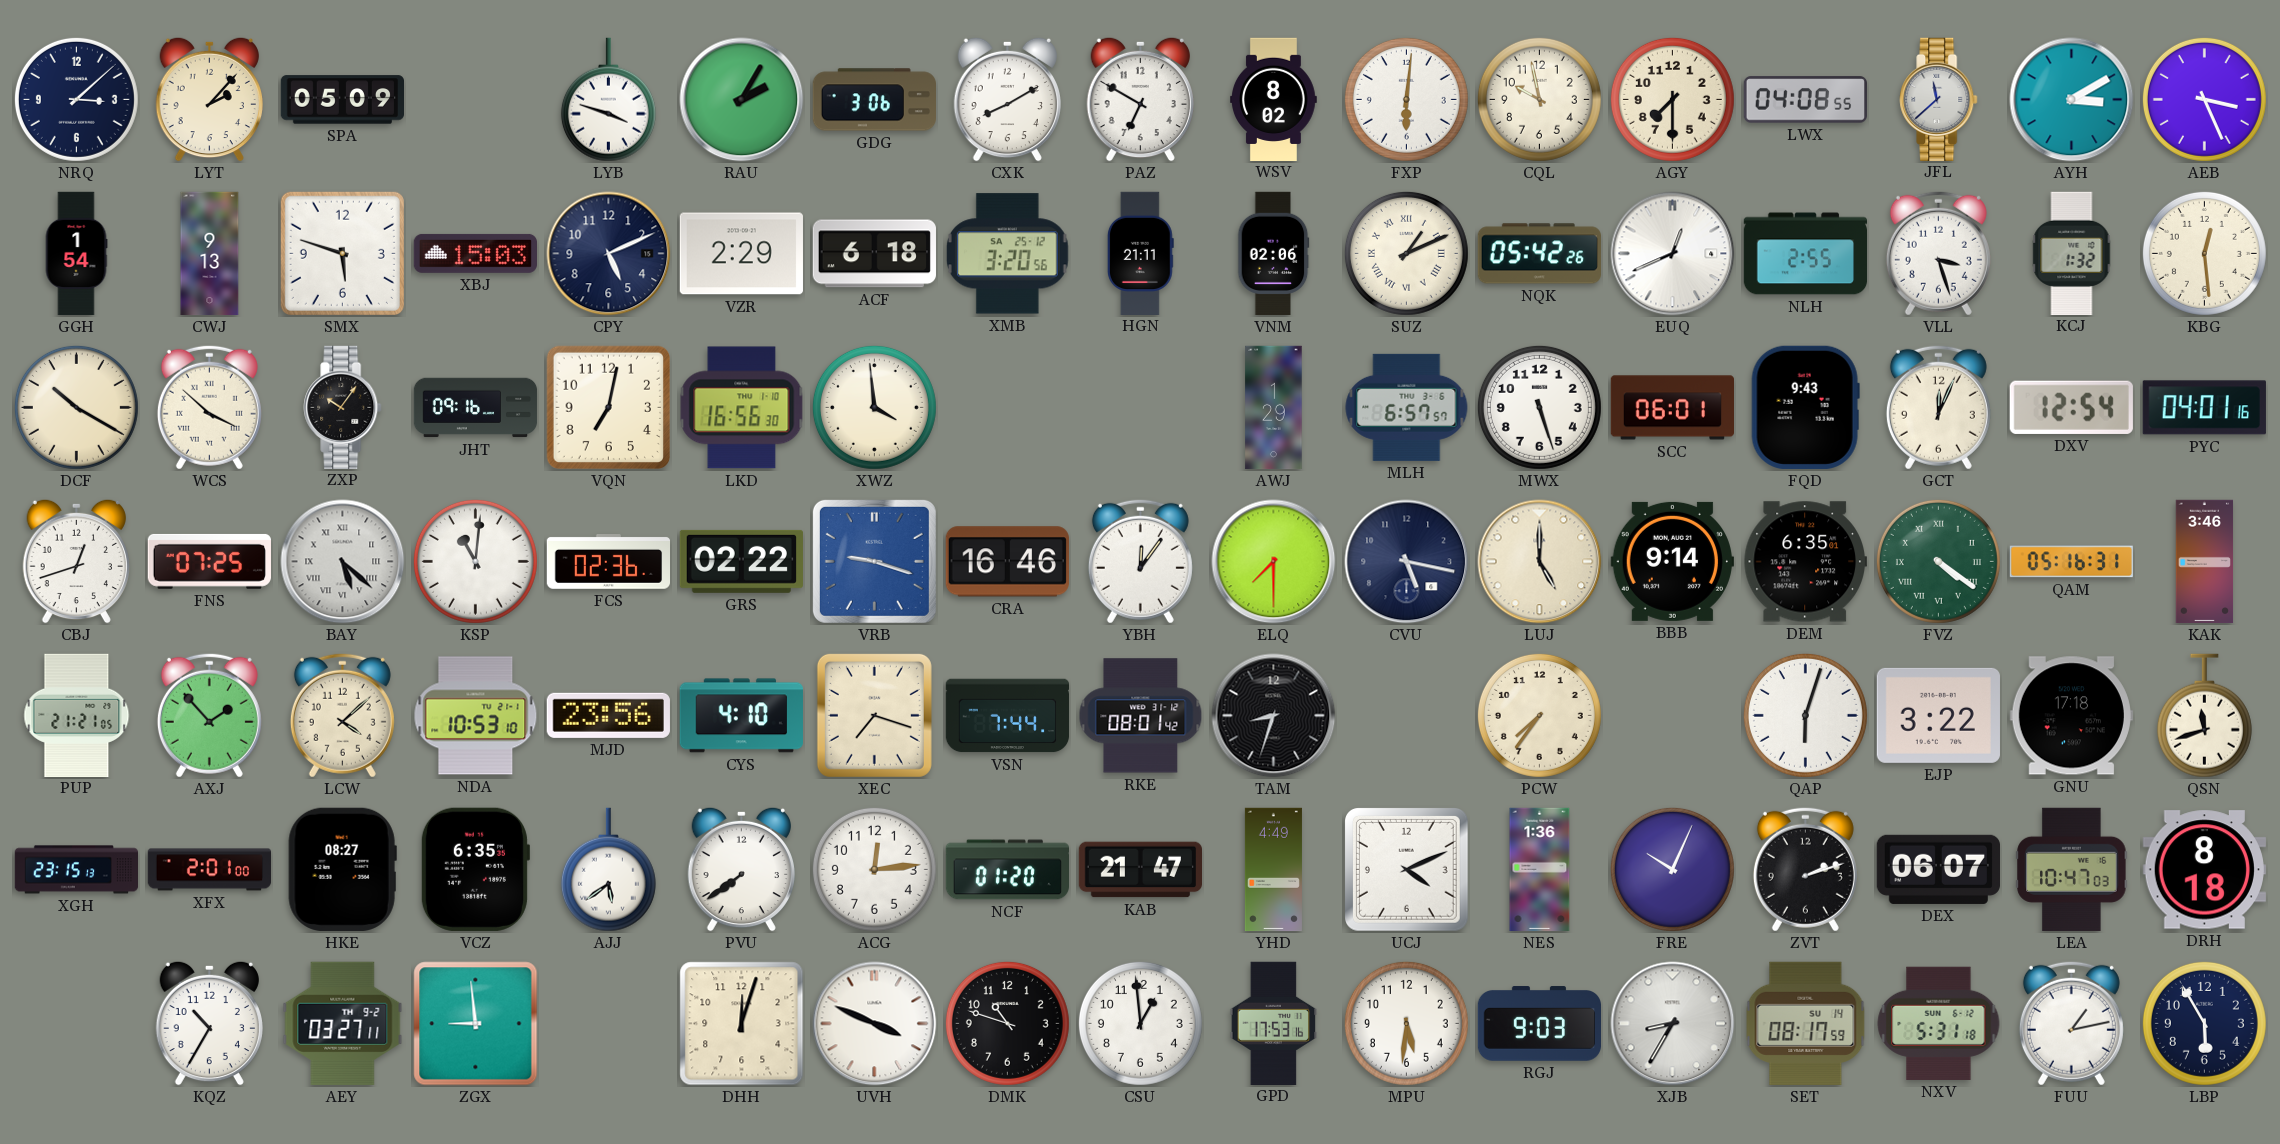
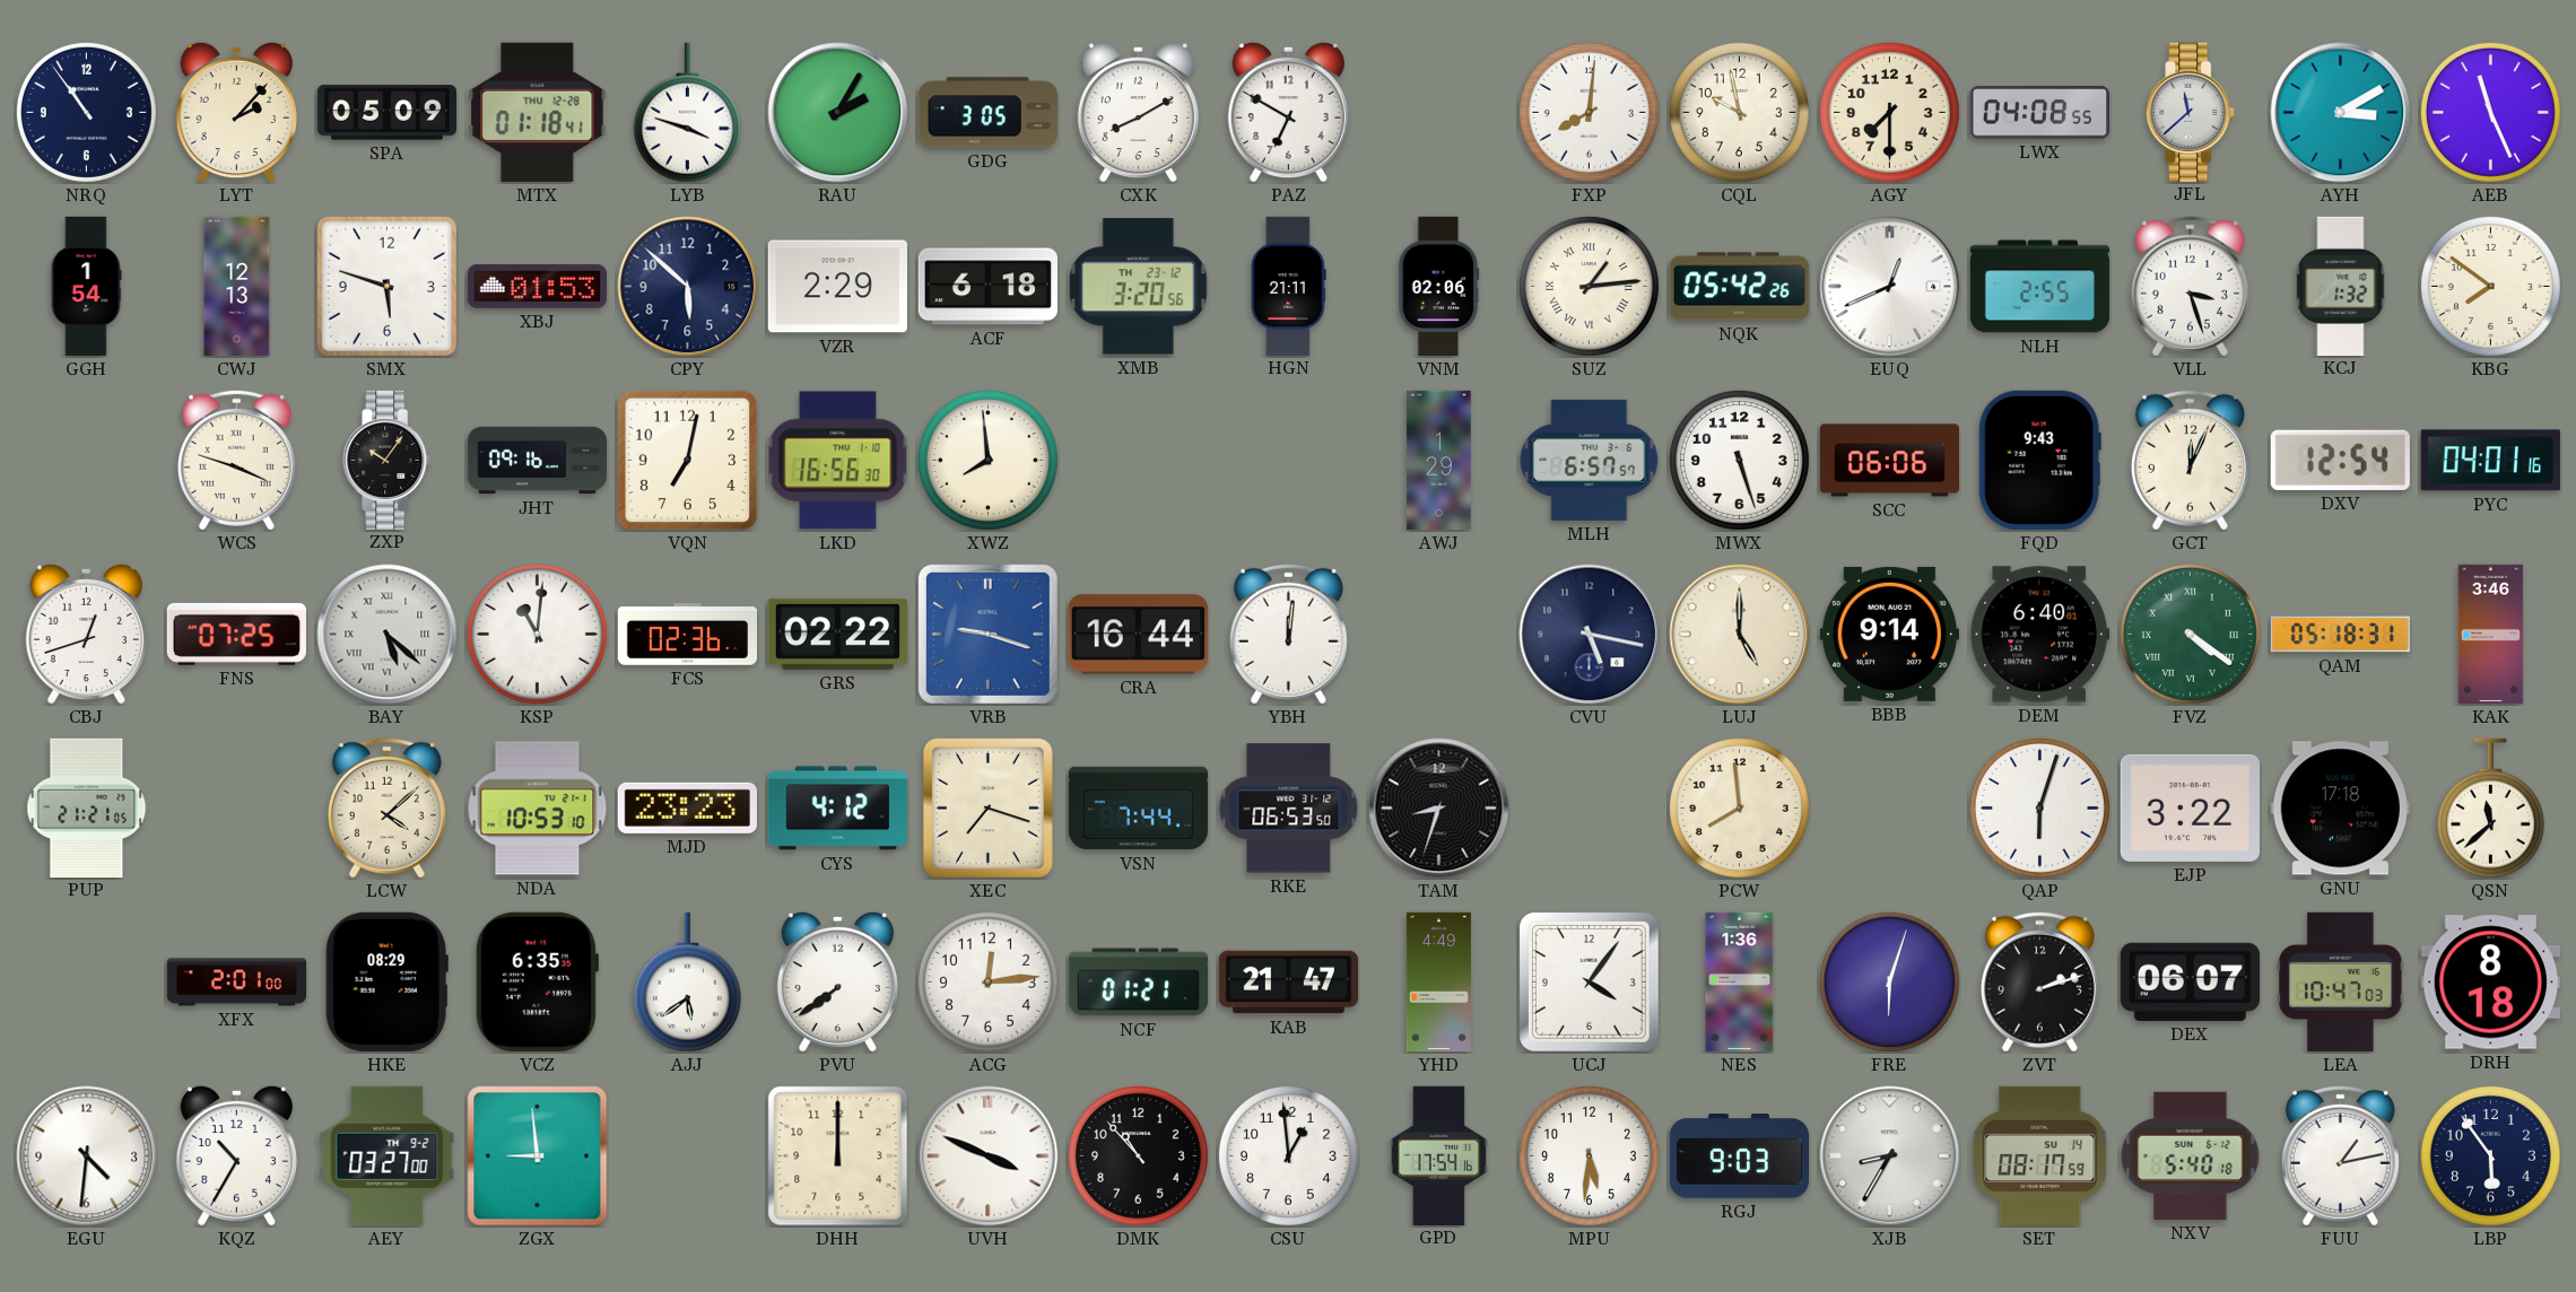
NRQ: 3:08 -> 10:54
MTX: none -> 01:18
GDG: 3:06 -> 3:05
WSV: 8:02 -> none
FXP: 6:01 -> 8:01
AEB: 3:26 -> 11:26
CWJ: 9:13 -> 12:13
XBJ: 15:03 -> 01:53
CPY: 5:11 -> 5:52
XMB date: SA 25-12 -> TH 23-12
SUZ: 1:11 -> 1:14
KBG: 12:29 -> 7:51
DCF: 10:20 -> none
WCS: 3:52 -> 3:48
XWZ: 3:59 -> 7:59
SCC: 06:01 -> 06:06
CRA: 16:46 -> 16:44
YBH: 12:06 -> 12:01
ELQ: 7:30 -> none
DEM: 6:35 -> 6:40
QAM: 05:16 -> 05:18
AXJ: 1:53 -> none
MJD: 23:56 -> 23:23
CYS: 4:10 -> 4:12
RKE: 08:01 -> 06:53
PCW: 7:36 -> 7:59
QSN: 11:42 -> 11:38
XGH: 23:15 -> none
HKE: 08:27 -> 08:29
NCF: 01:20 -> 01:21
UCJ: 4:11 -> 4:06
FRE: 10:04 -> 6:03
EGU: none -> 4:31
AEY: 03:27:11 -> 03:27:00
DHH: 12:03 -> 12:00
DMK: 10:48 -> 10:53
GPD: 17:53 -> 17:54
NXV: 5:31 -> 5:40
LBP: 5:55 -> 5:54
